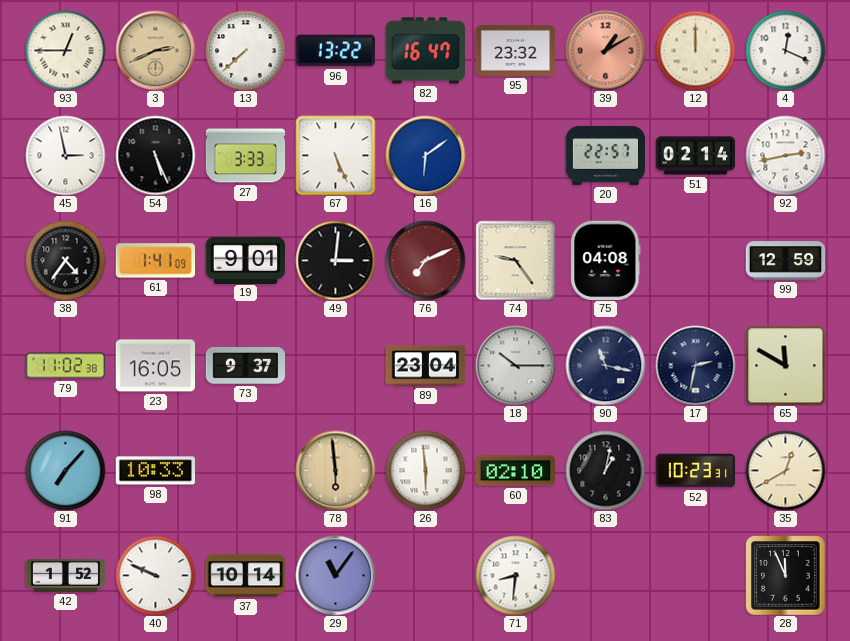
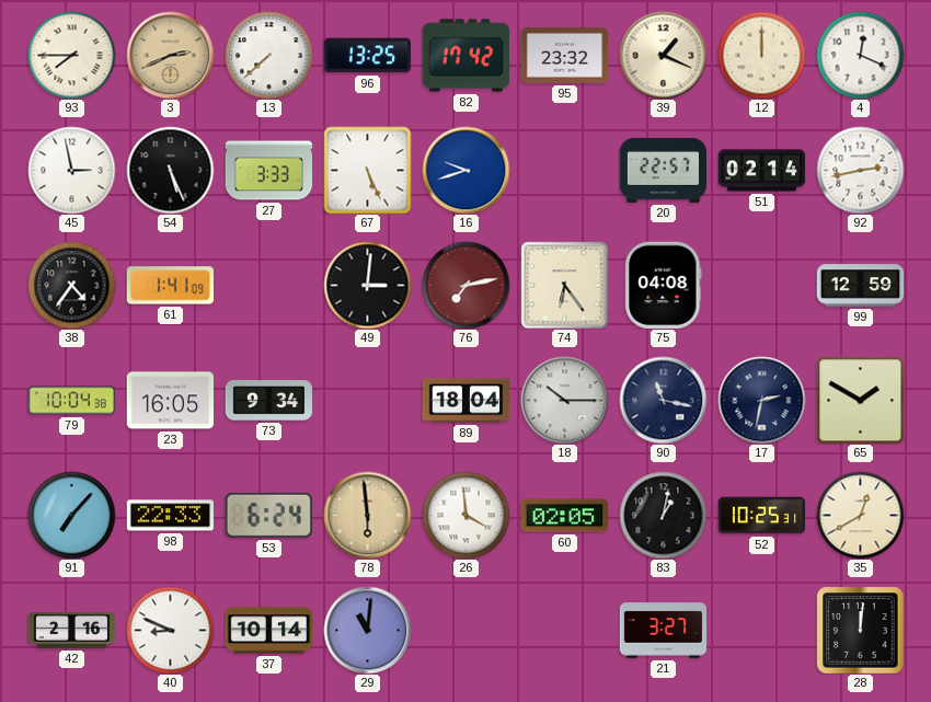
93: 12:45 -> 7:45
96: 13:22 -> 13:25
82: 16:47 -> 17:42
39: 1:10 -> 1:19
39 dial: salmon -> cream
16: 6:09 -> 9:42
19: 9:01 -> none
76: 7:11 -> 7:13
74: 9:24 -> 6:24
79: 11:02 -> 10:04
73: 9:37 -> 9:34
89: 23:04 -> 18:04
65: 11:50 -> 1:50
98: 10:33 -> 22:33
53: none -> 6:24
26: 5:59 -> 3:59
60: 02:10 -> 02:05
52: 10:23 -> 10:25
42: 1:52 -> 2:16
40: 9:49 -> 8:49
29: 11:06 -> 11:01
71: 8:31 -> none
21: none -> 3:27
28: 11:56 -> 12:01
